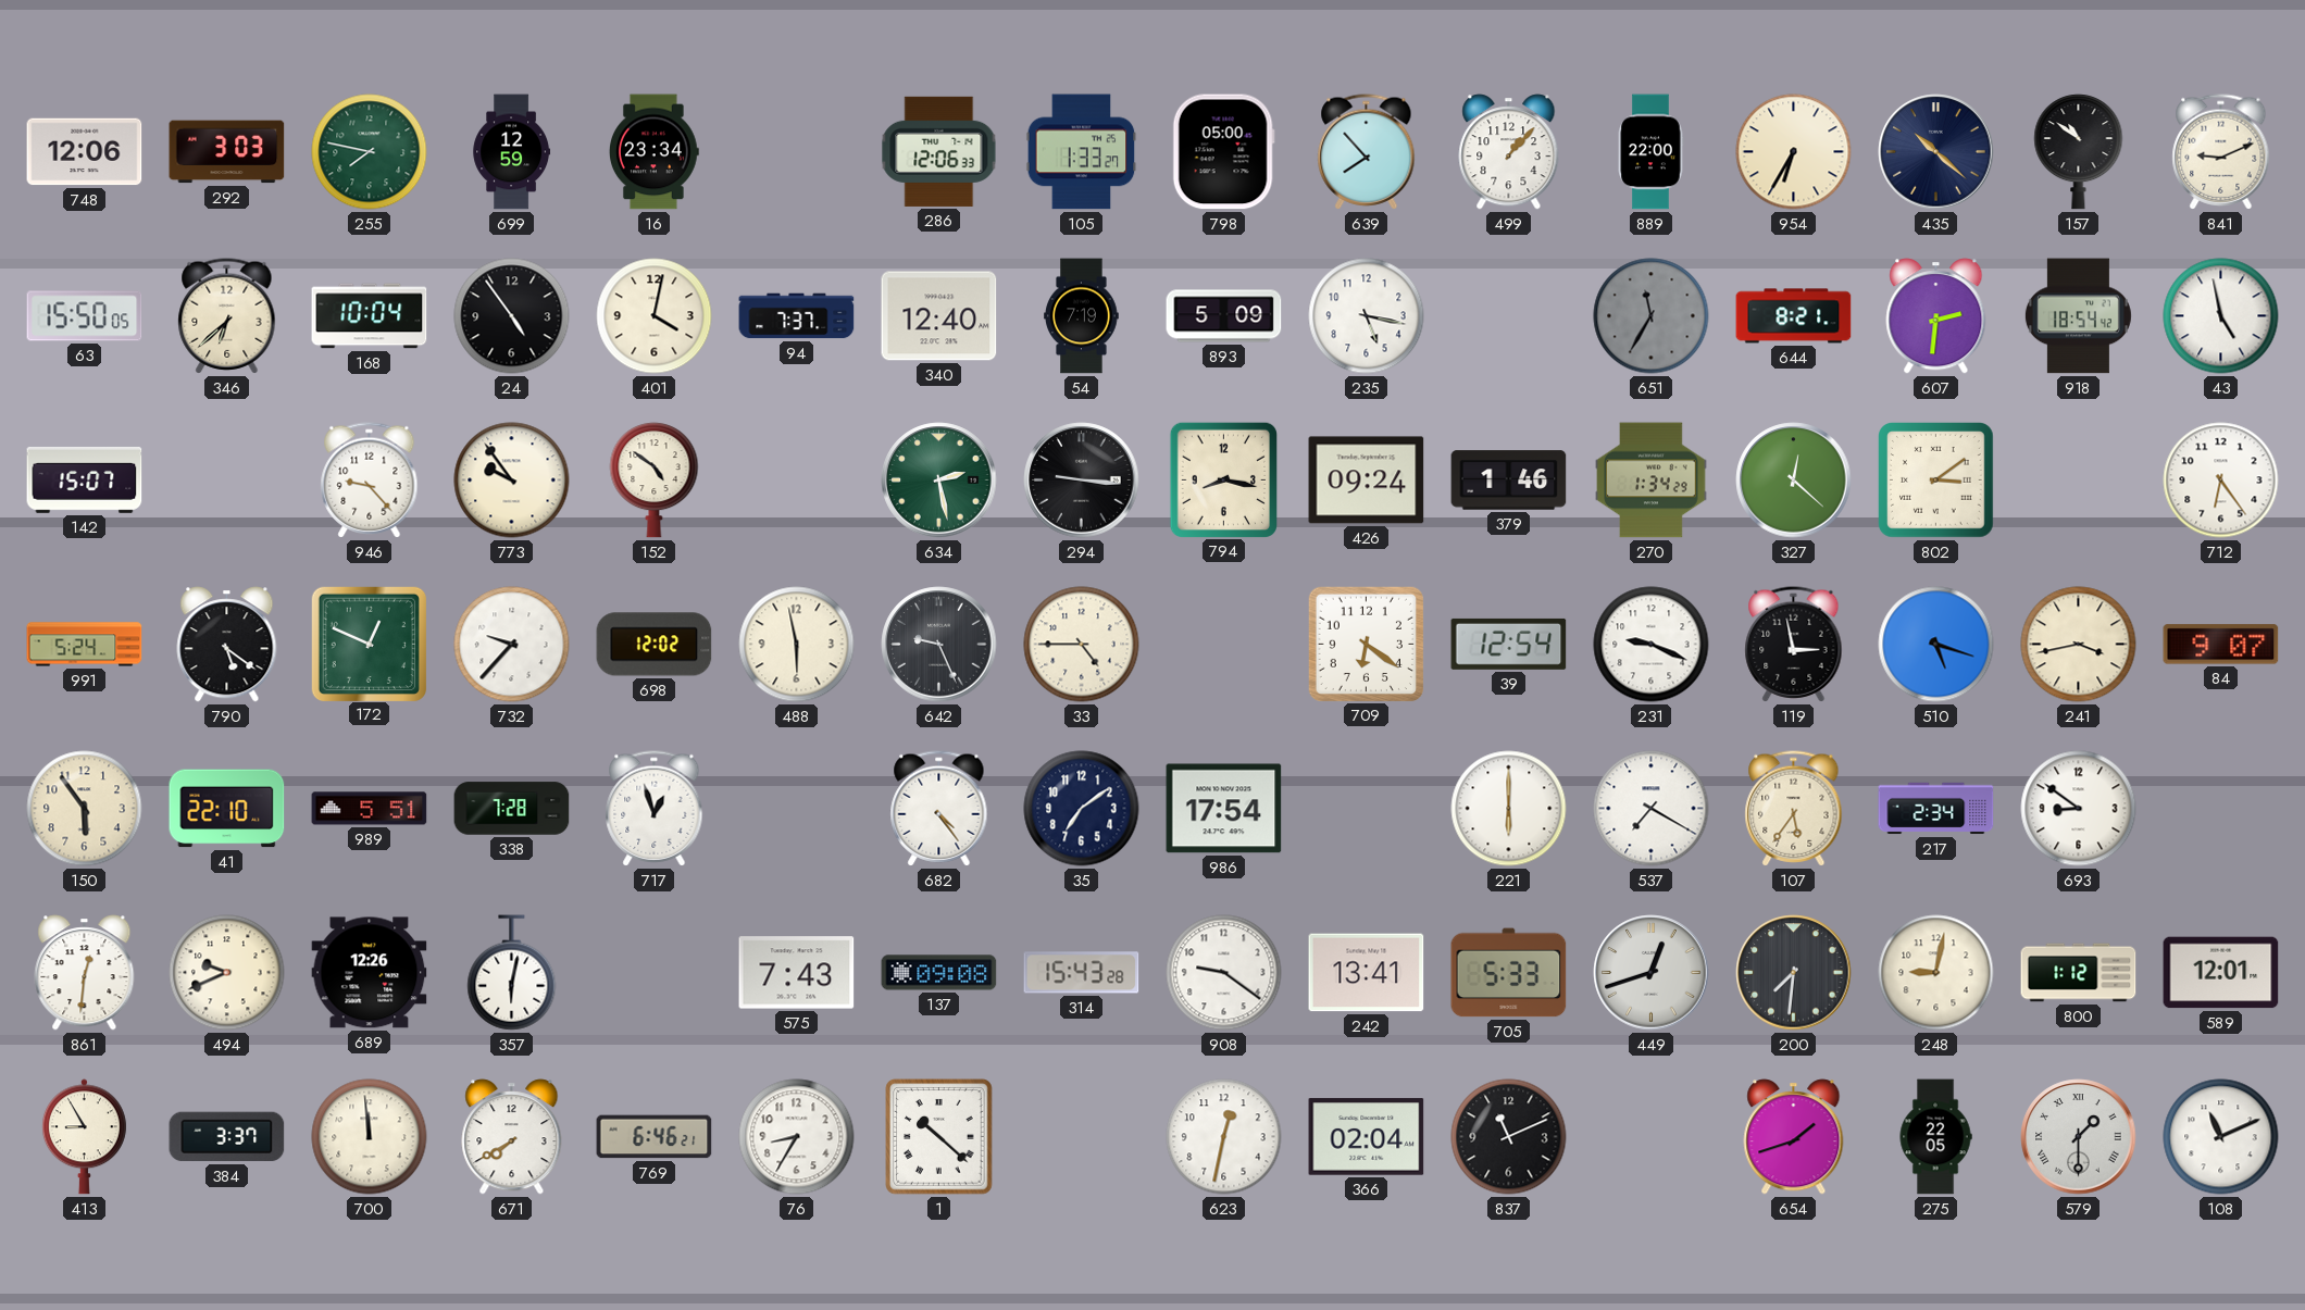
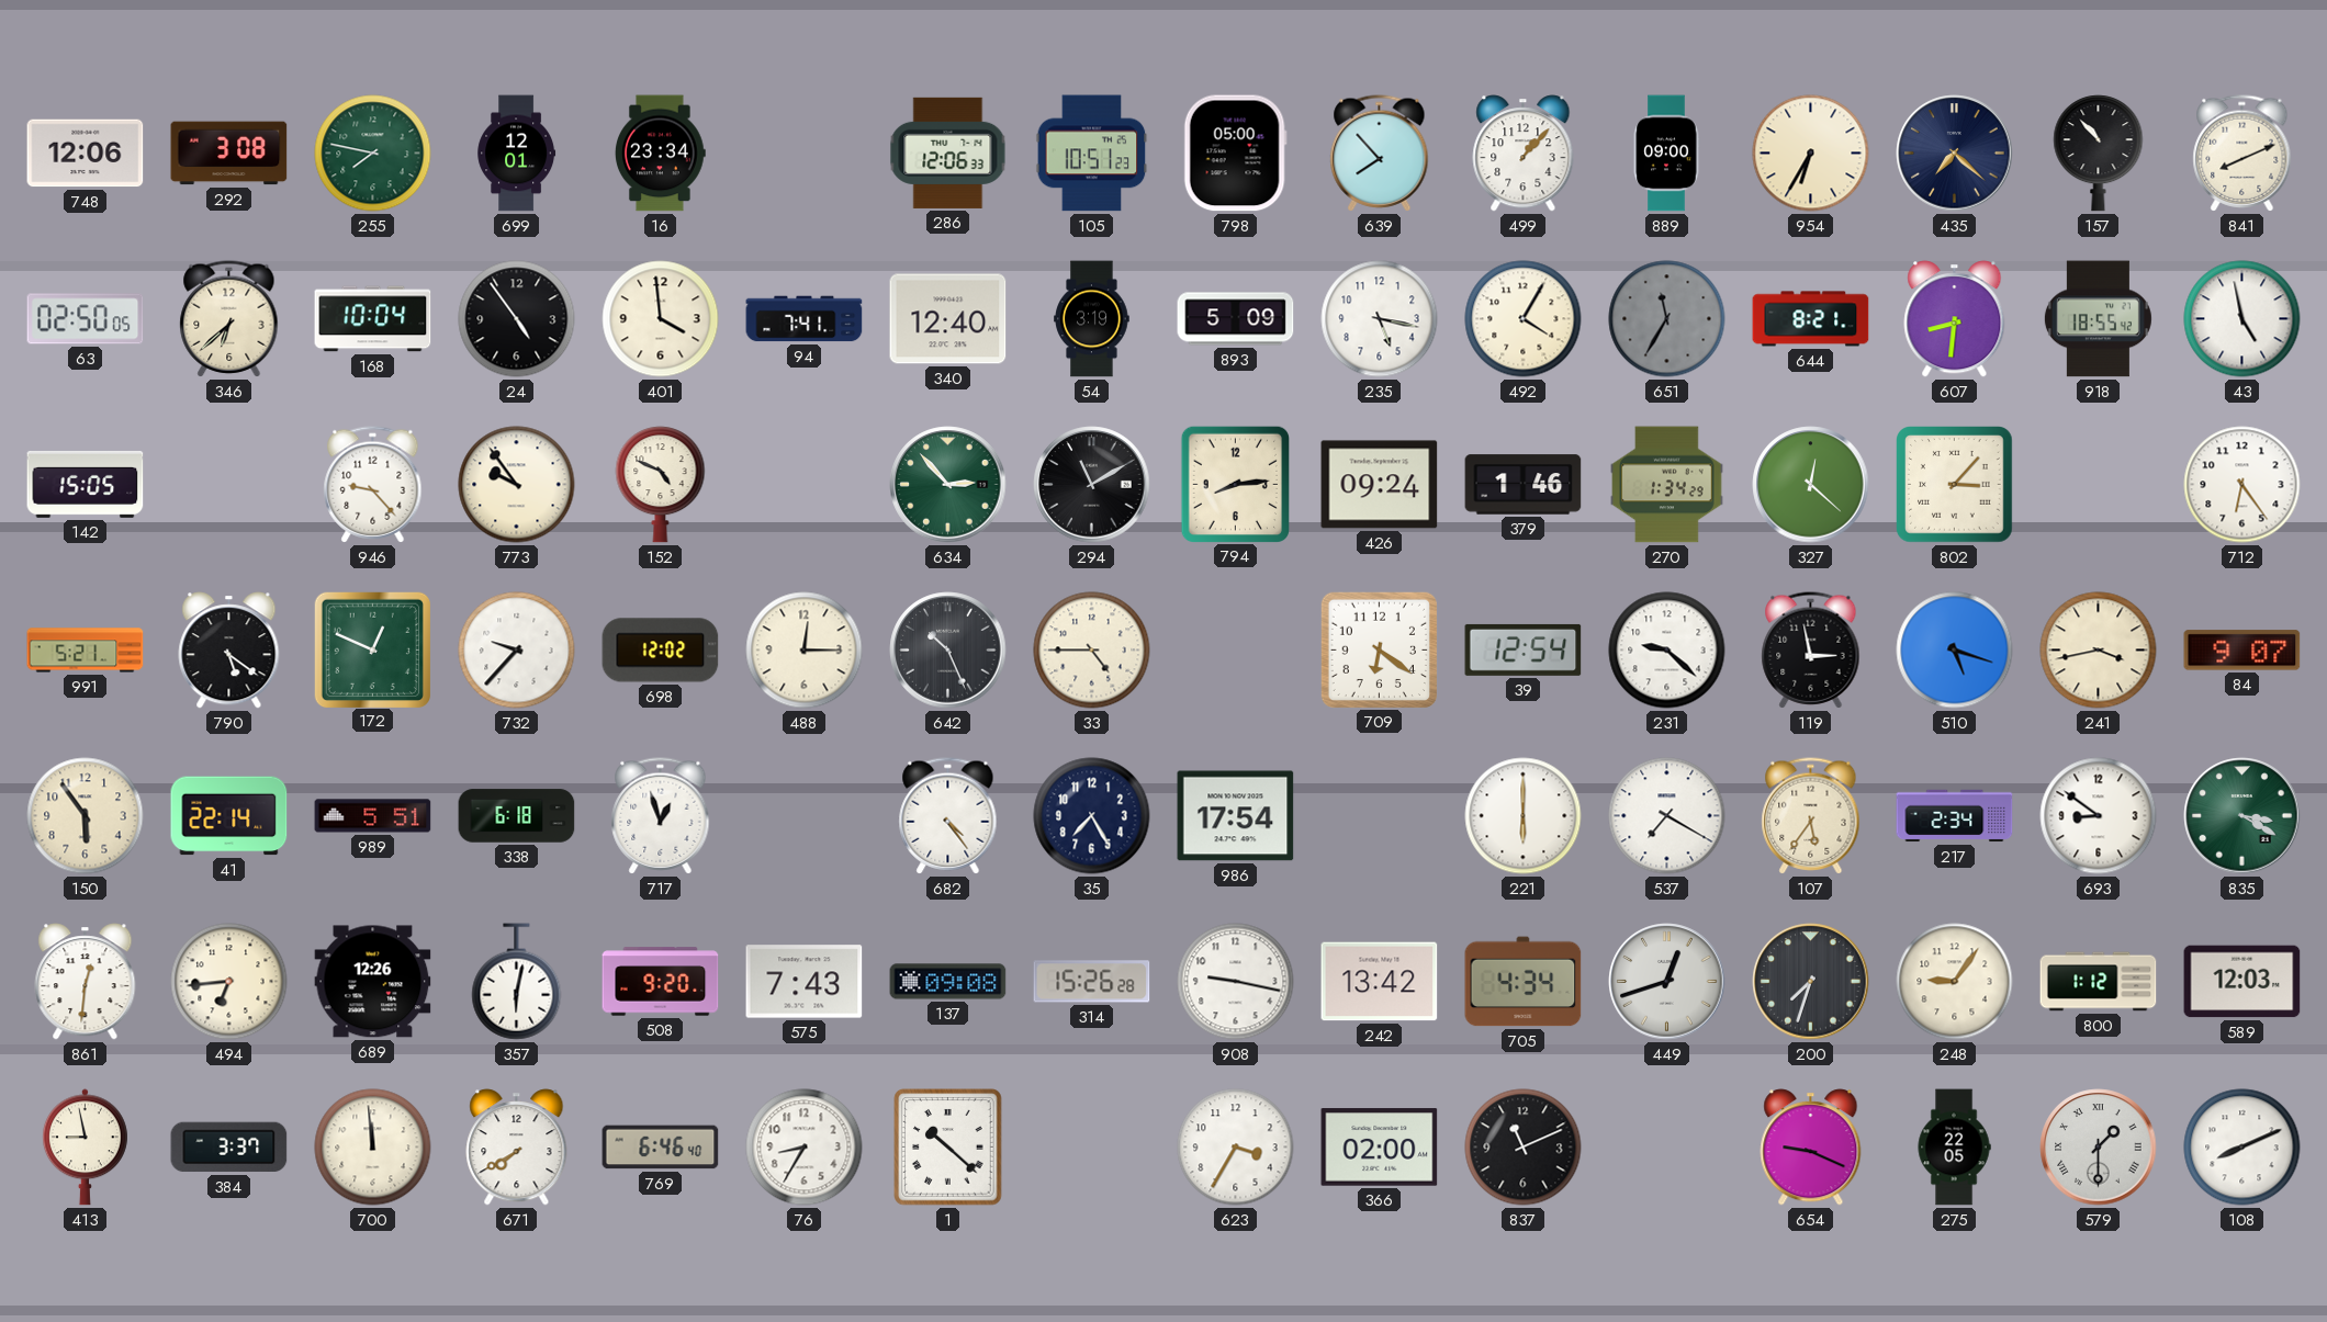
292: 3:03 -> 3:08
699: 12:59 -> 12:01
105: 1:33 -> 10:51
889: 22:00 -> 09:00
435: 10:22 -> 7:22
157: 10:51 -> 10:53
841: 9:11 -> 8:11
63: 15:50 -> 02:50
401: 4:02 -> 3:59
94: 7:37 -> 7:41
54: 7:19 -> 3:19
492: none -> 4:05
607: 2:31 -> 8:31
918: 18:54 -> 18:55
142: 15:07 -> 15:05
152: 4:51 -> 4:49
634: 2:28 -> 2:53
294: 9:16 -> 11:10
794: 8:17 -> 8:14
802: 3:09 -> 3:07
991: 5:24 -> 5:21
488: 5:58 -> 12:15
642: 9:26 -> 10:26
231: 9:19 -> 9:22
41: 22:10 -> 22:14
338: 7:28 -> 6:18
35: 7:09 -> 7:25
835: none -> 3:20
494: 9:41 -> 6:44
508: none -> 9:20
314: 15:43 -> 15:26
908: 9:21 -> 9:17
242: 13:41 -> 13:42
705: 5:33 -> 4:34
200: 7:31 -> 7:33
248: 9:02 -> 9:06
589: 12:01 -> 12:03
413: 8:55 -> 8:58
769: 6:46:21 -> 6:46:40
623: 12:32 -> 3:35
366: 02:04 -> 02:00
654: 1:42 -> 9:19
108: 11:11 -> 8:11
